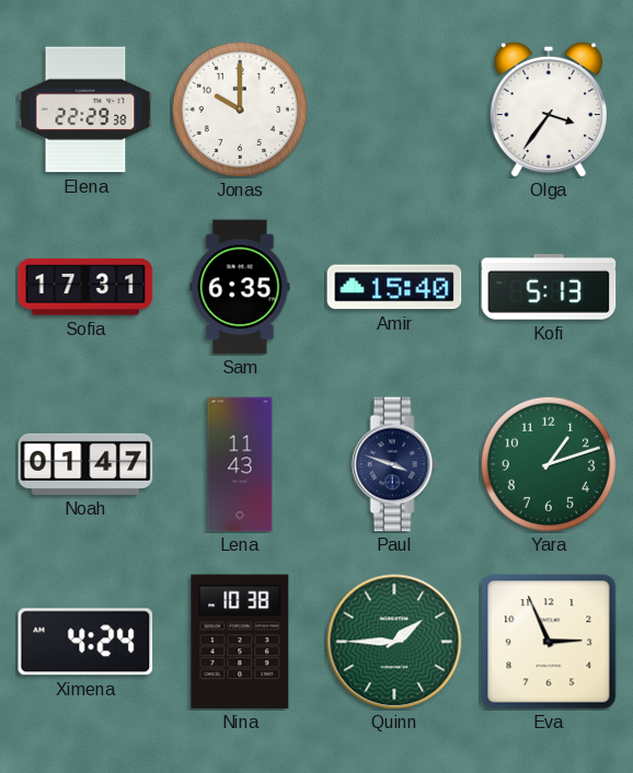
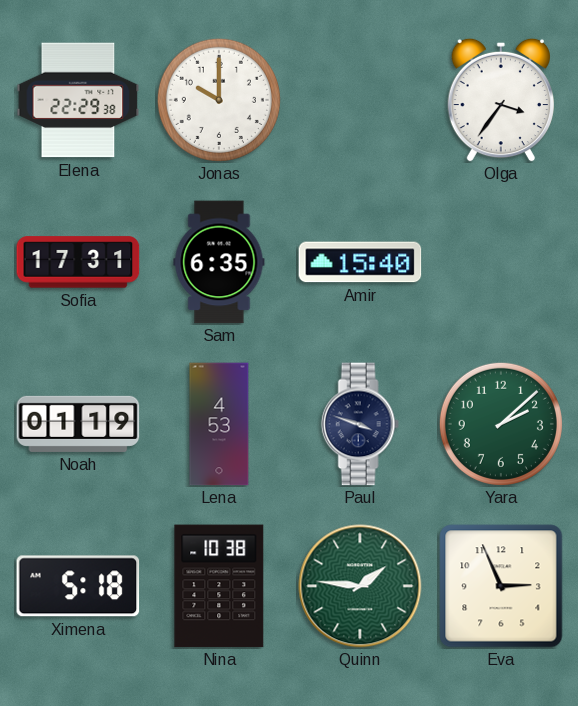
Kofi: 5:13 -> none
Noah: 01:47 -> 01:19
Lena: 11:43 -> 4:53
Yara: 1:12 -> 2:08
Ximena: 4:24 -> 5:18
Quinn: 1:45 -> 1:46
